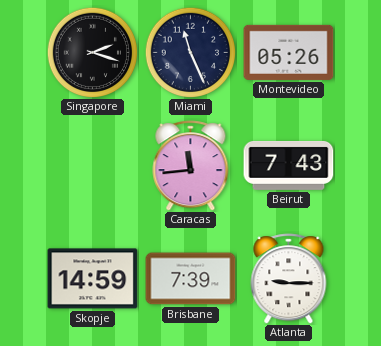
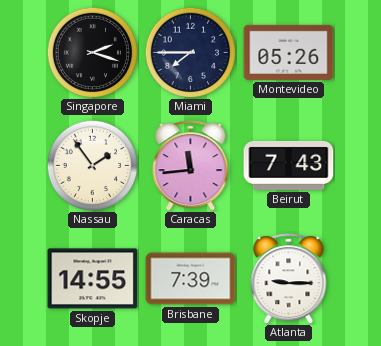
Miami: 11:26 -> 7:45
Nassau: none -> 1:54
Skopje: 14:59 -> 14:55
